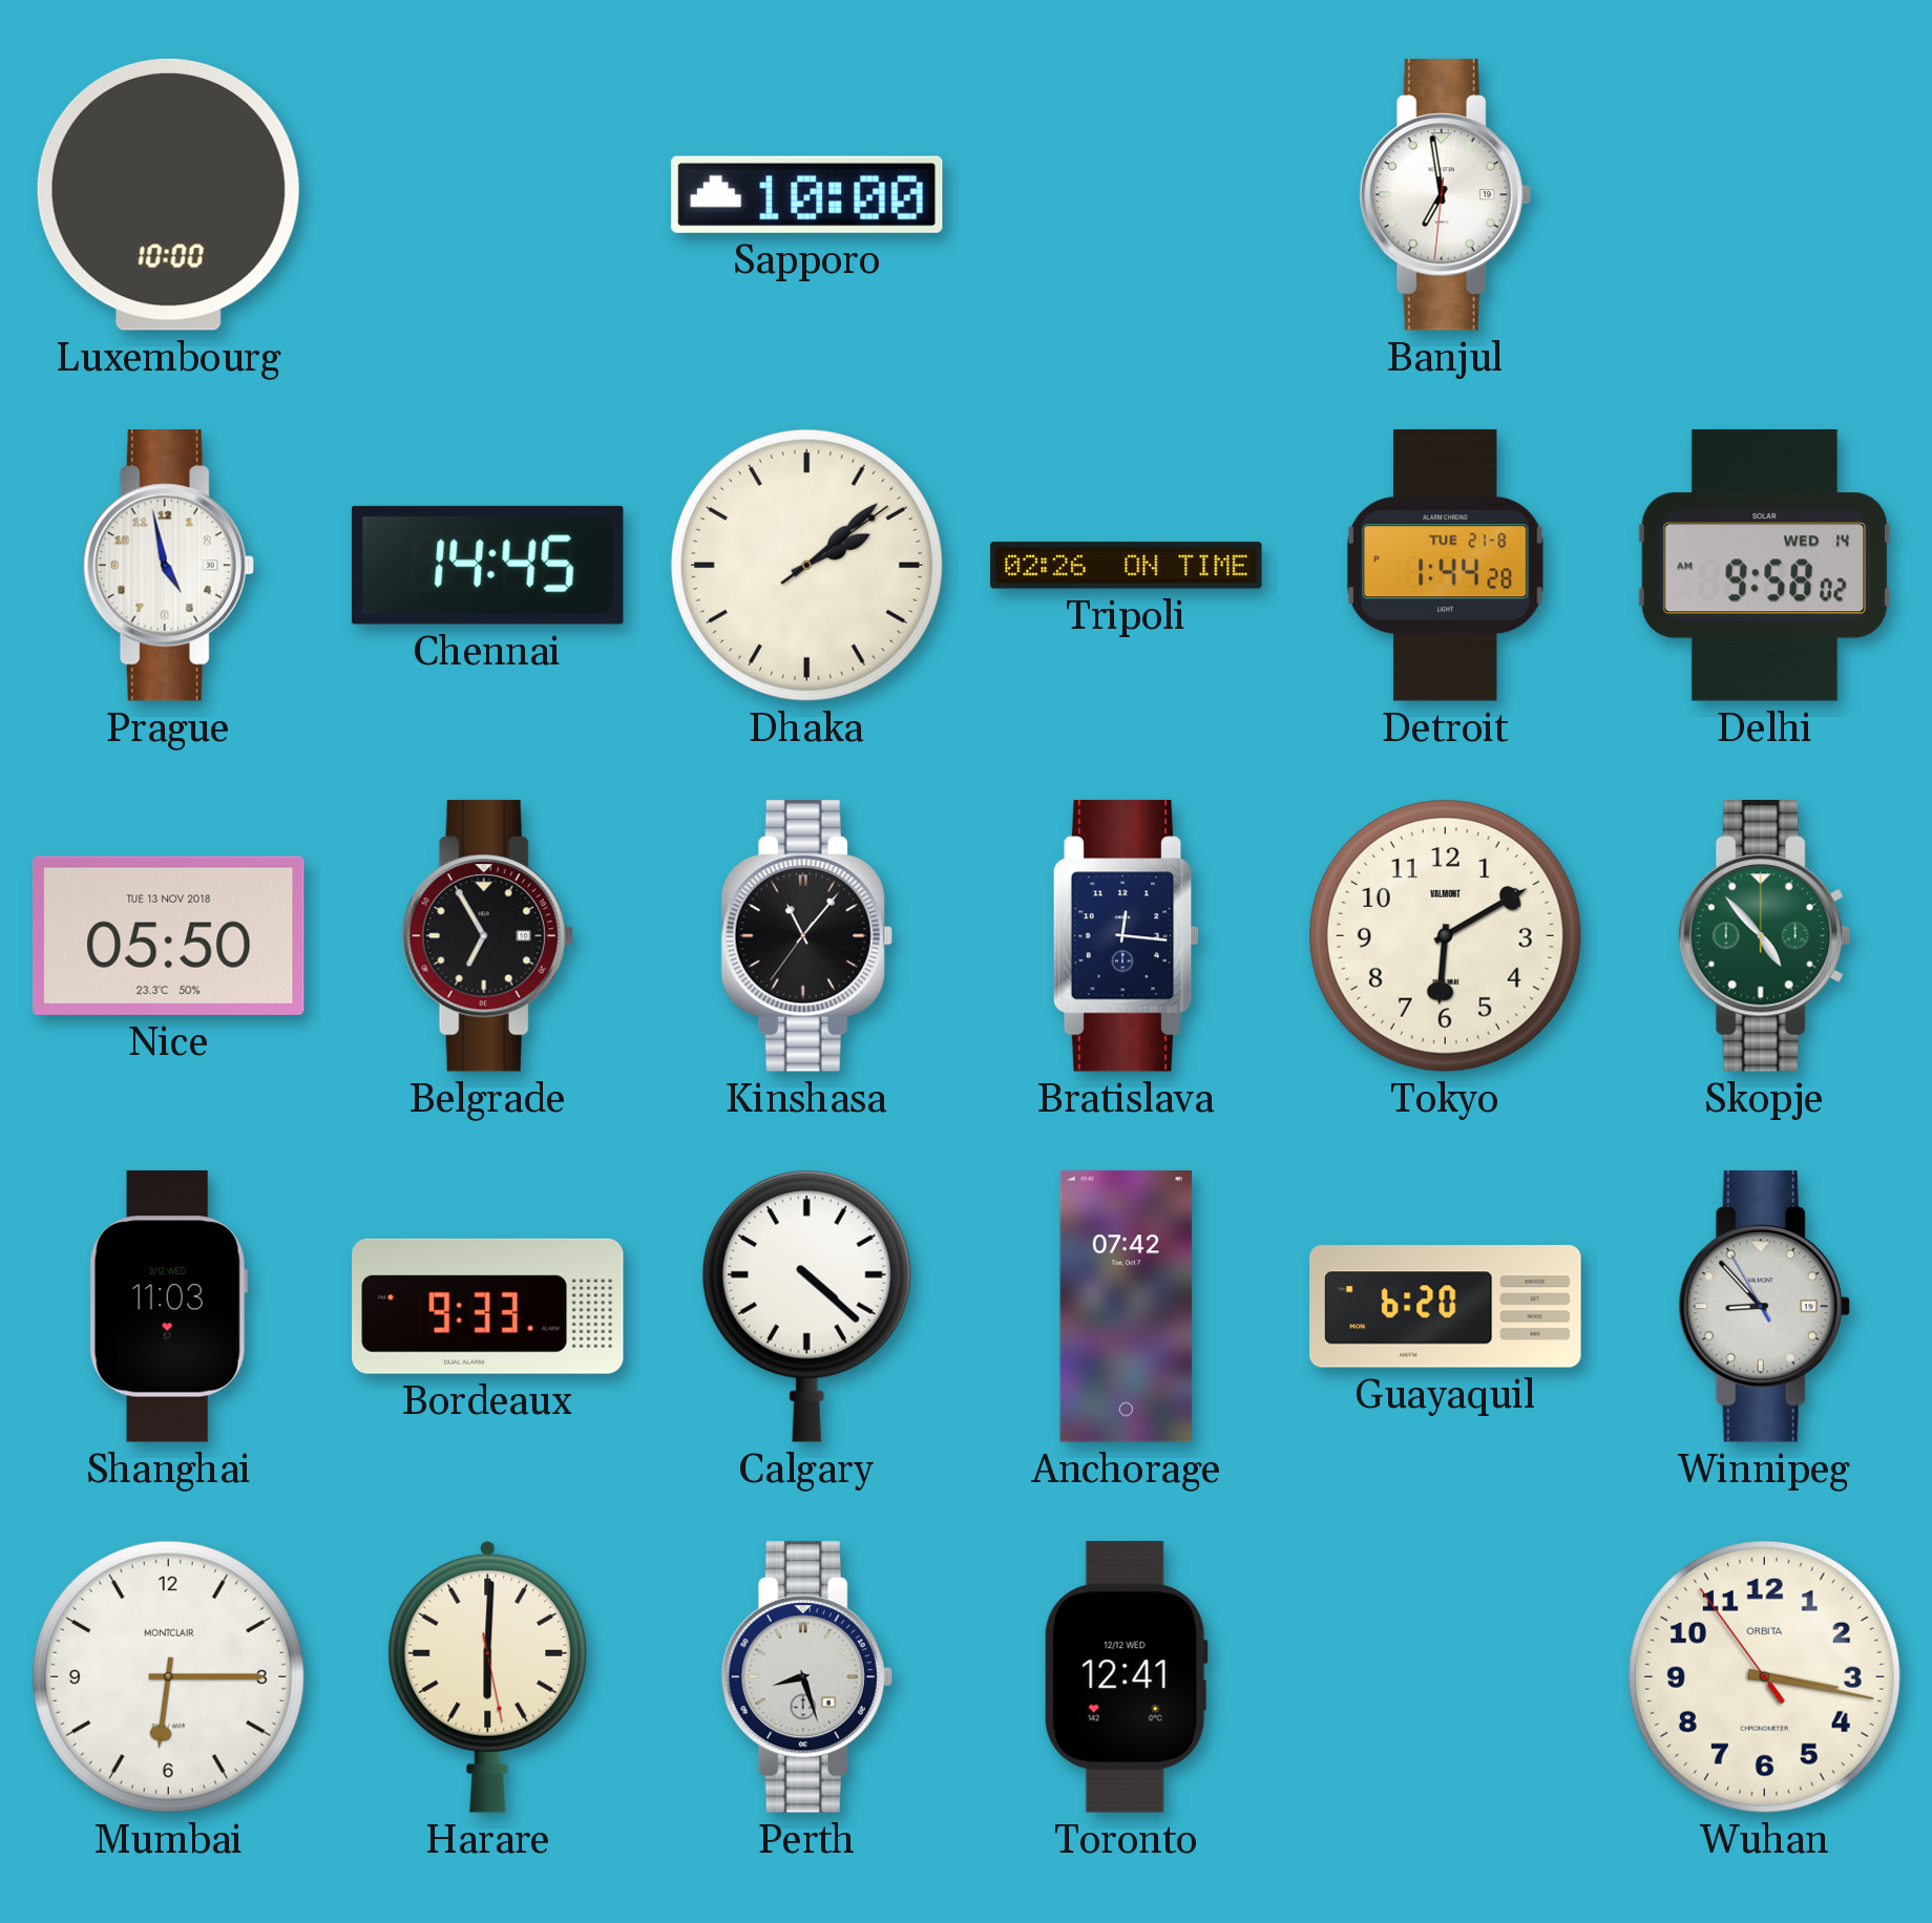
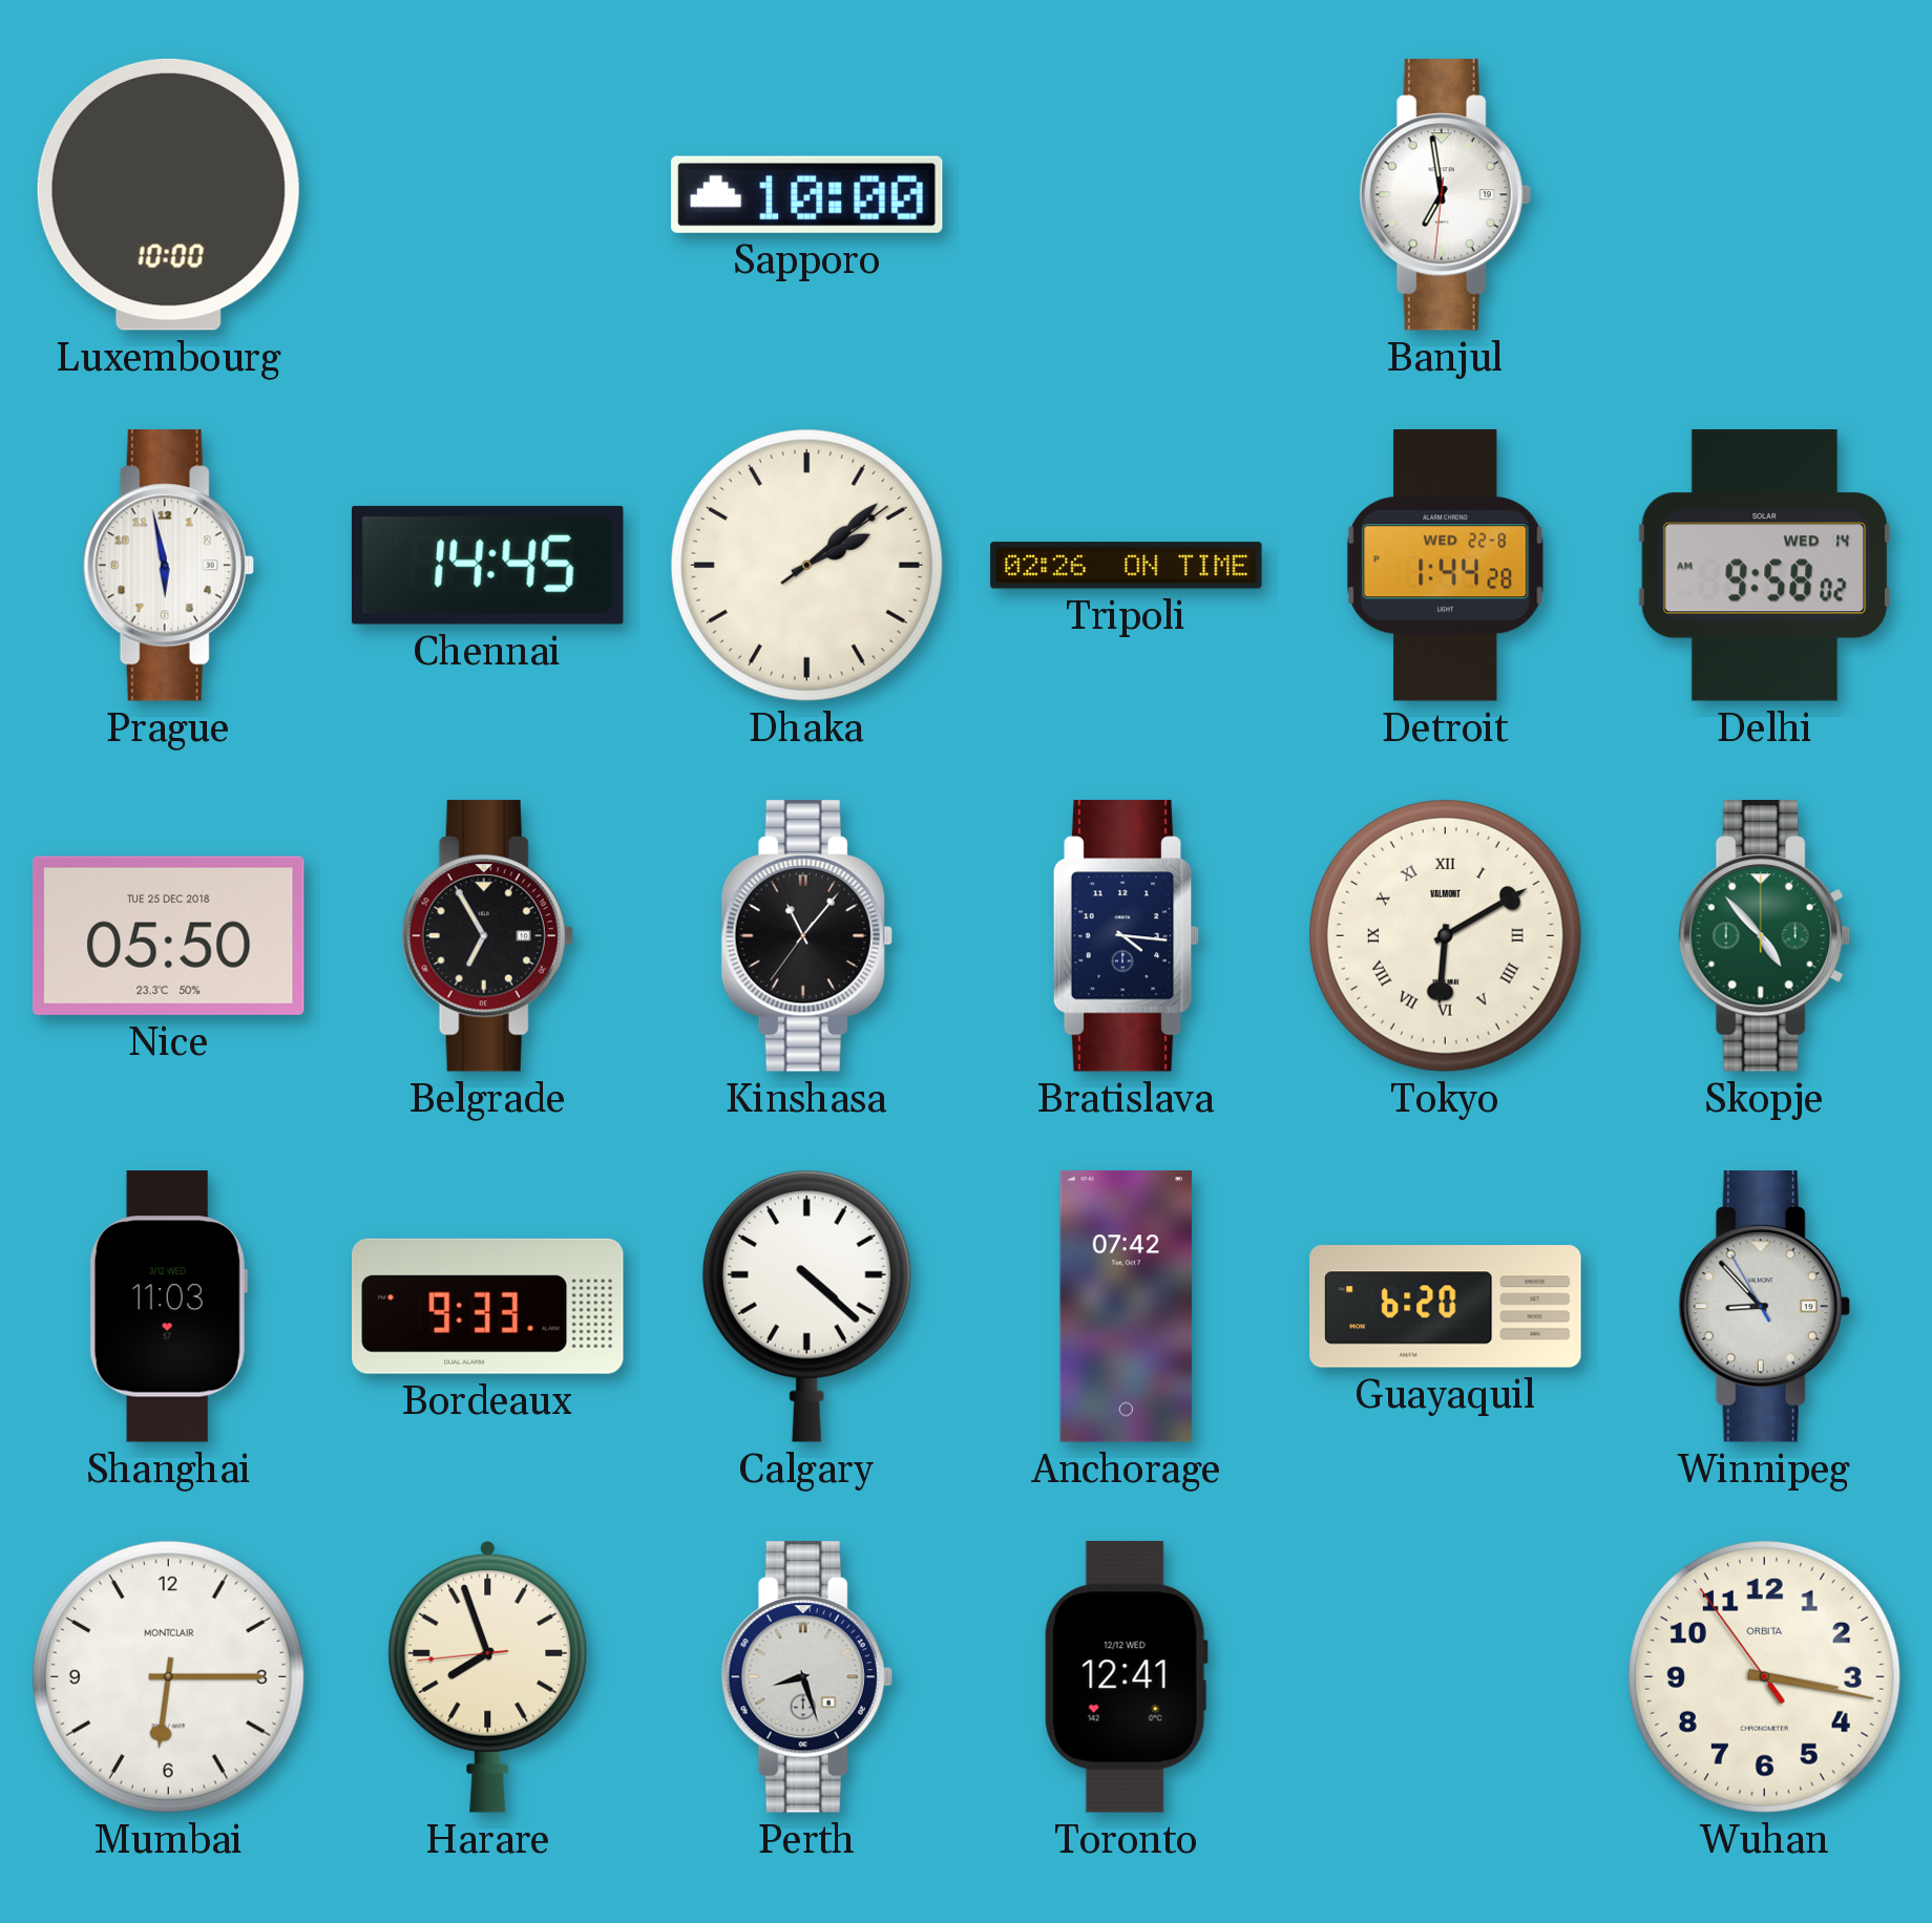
Prague: 4:58 -> 5:58
Detroit date: TUE 21-8 -> WED 22-8
Nice date: TUE 13 NOV 2018 -> TUE 25 DEC 2018
Bratislava: 12:16 -> 4:16
Tokyo numerals: Arabic -> Roman
Harare: 6:00 -> 7:56
